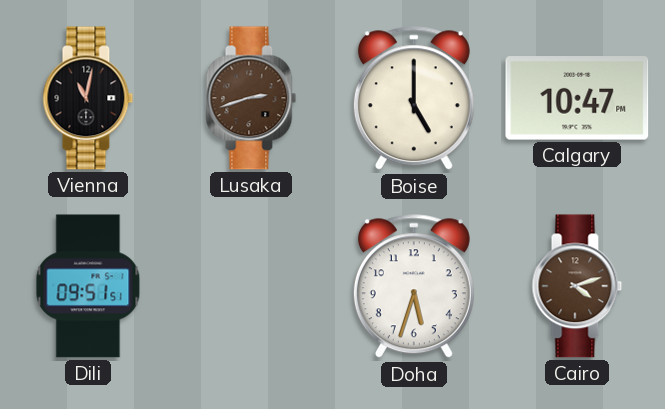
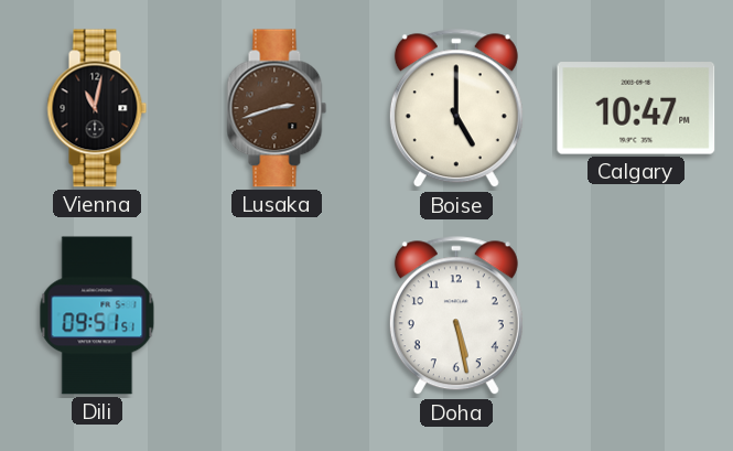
Doha: 5:33 -> 5:28
Cairo: 4:12 -> none
